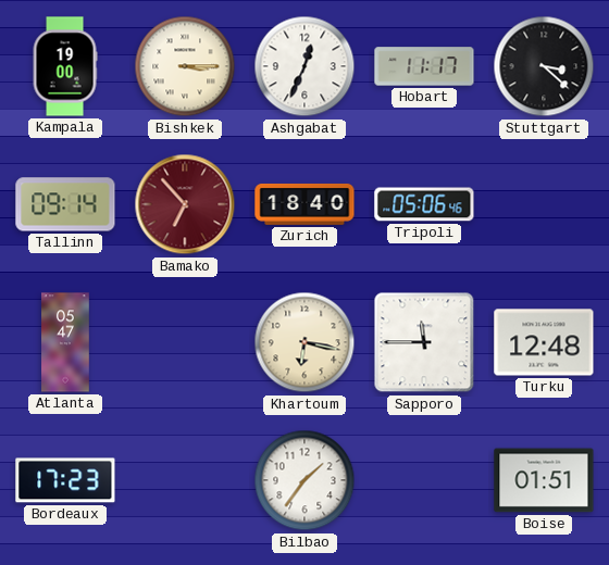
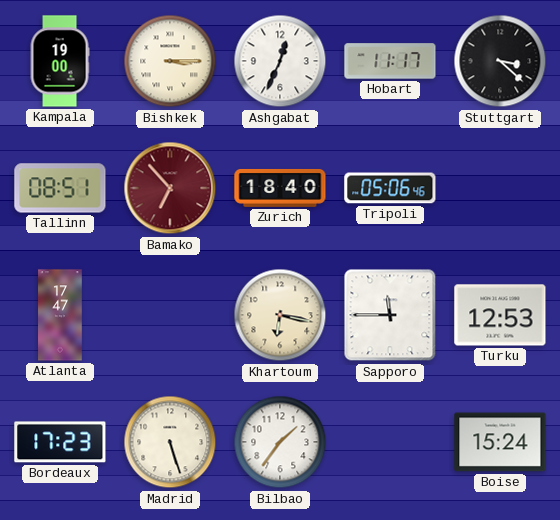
Tallinn: 09:14 -> 08:51
Atlanta: 05:47 -> 17:47
Turku: 12:48 -> 12:53
Madrid: none -> 5:27
Boise: 01:51 -> 15:24
